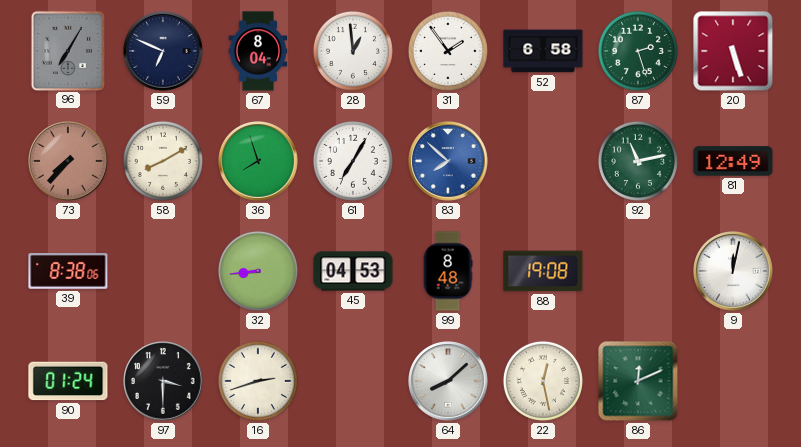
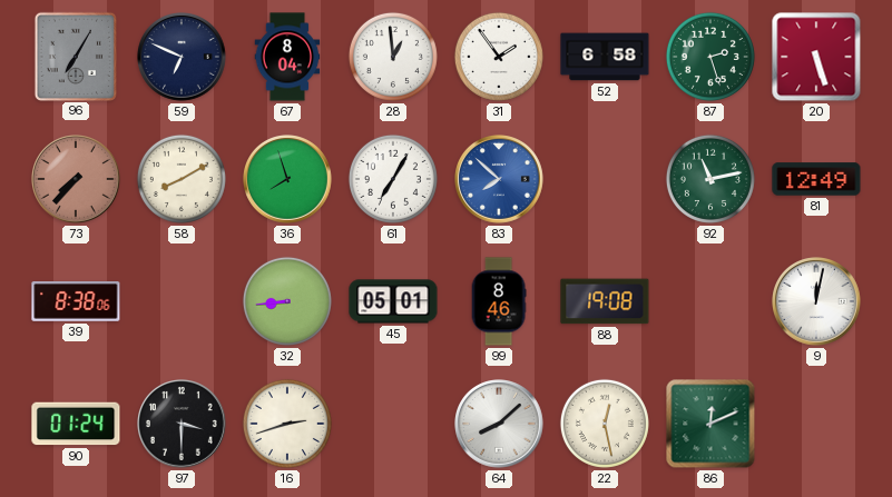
45: 04:53 -> 05:01
99: 8:48 -> 8:46
